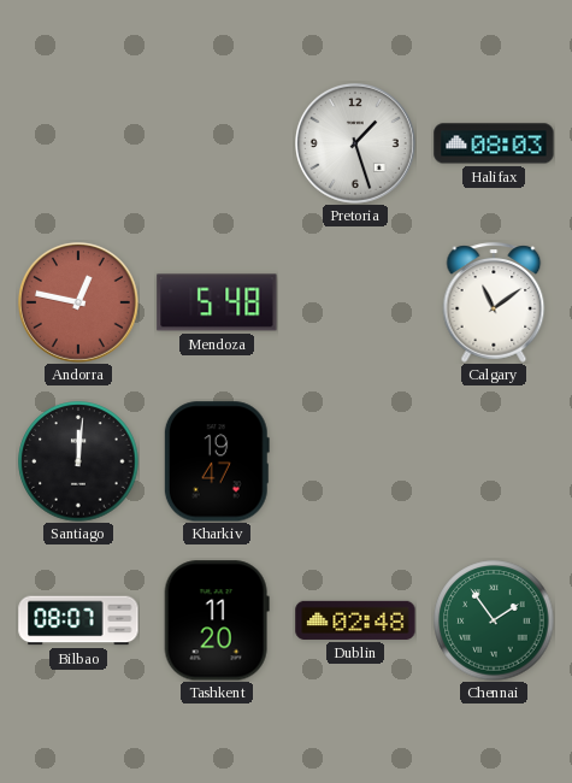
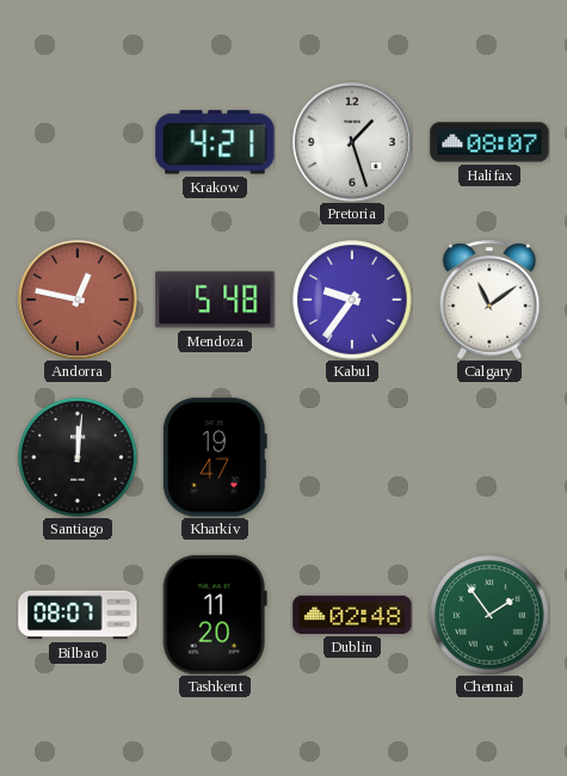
Krakow: none -> 4:21
Halifax: 08:03 -> 08:07
Kabul: none -> 9:36
